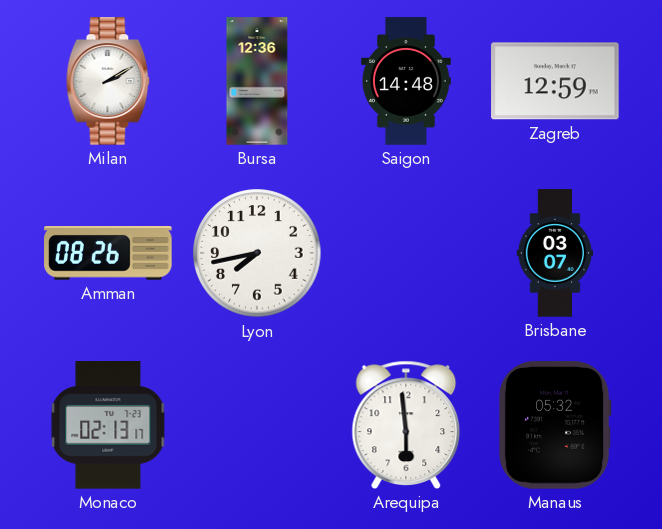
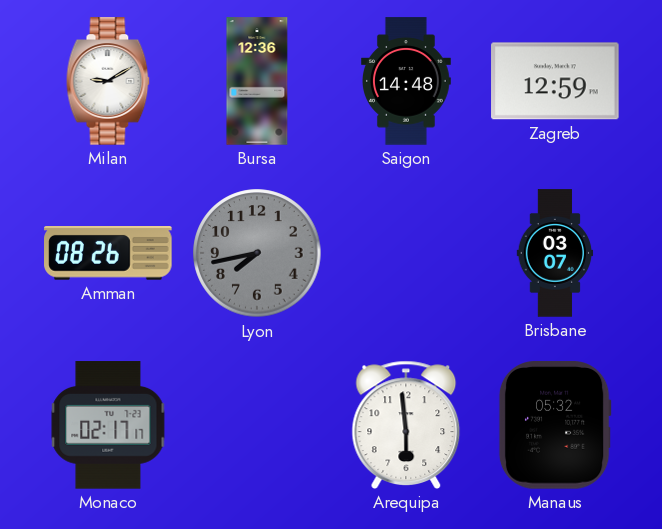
Milan: 2:10 -> 9:10
Lyon dial: white -> grey
Monaco: 02:13 -> 02:17
